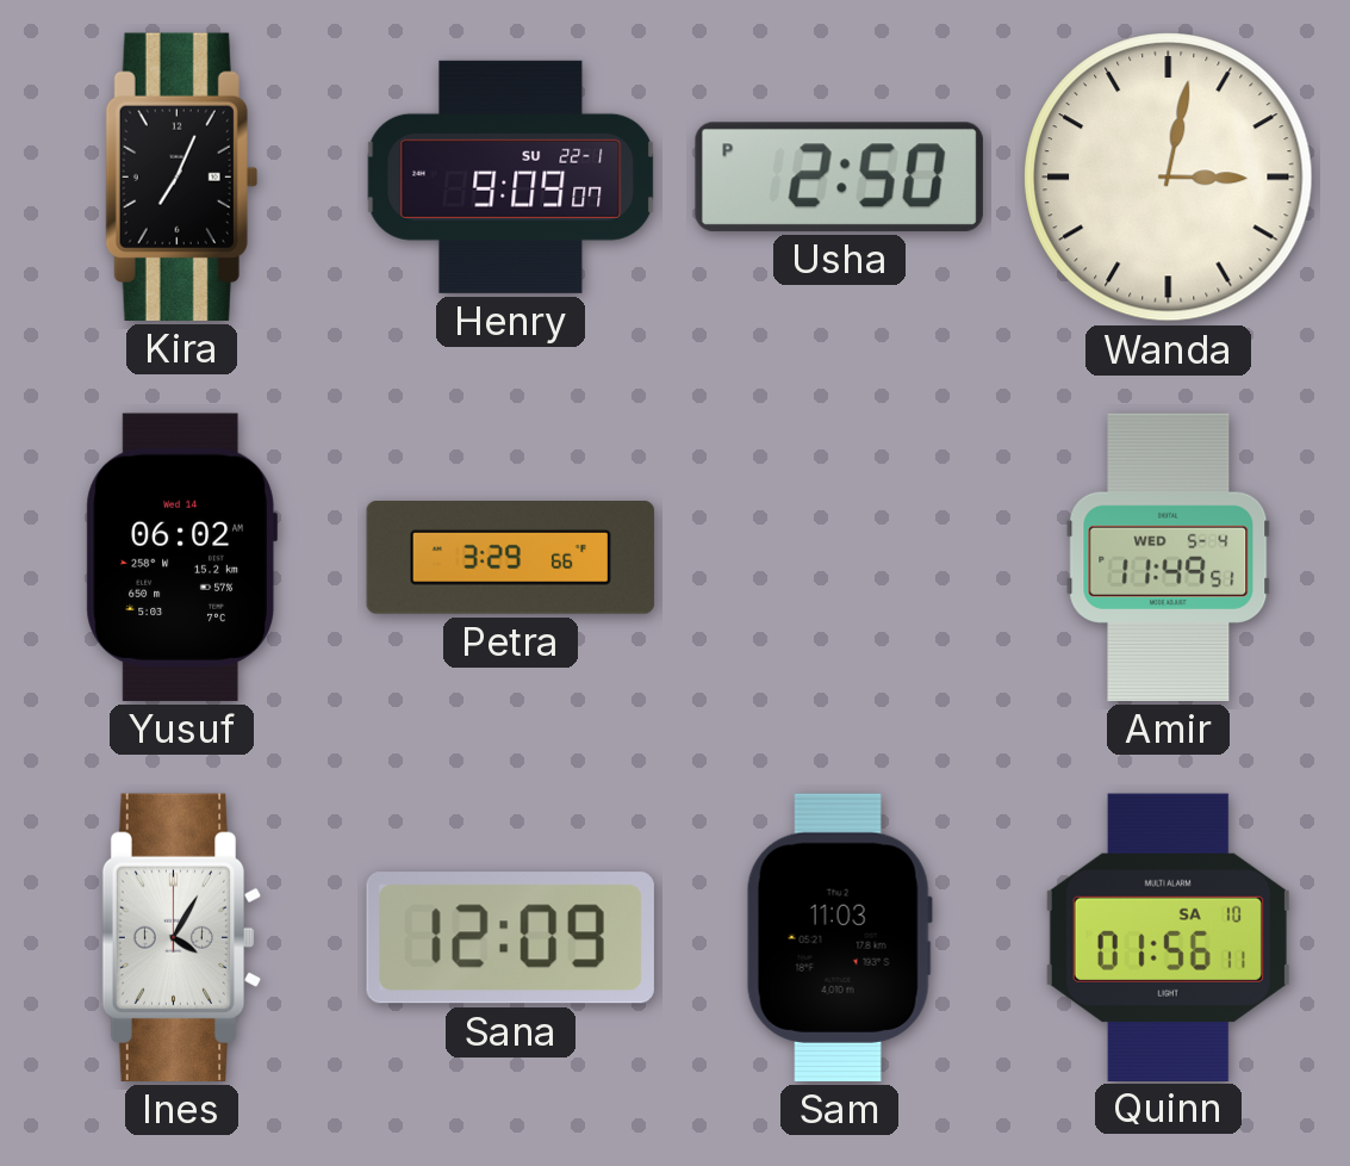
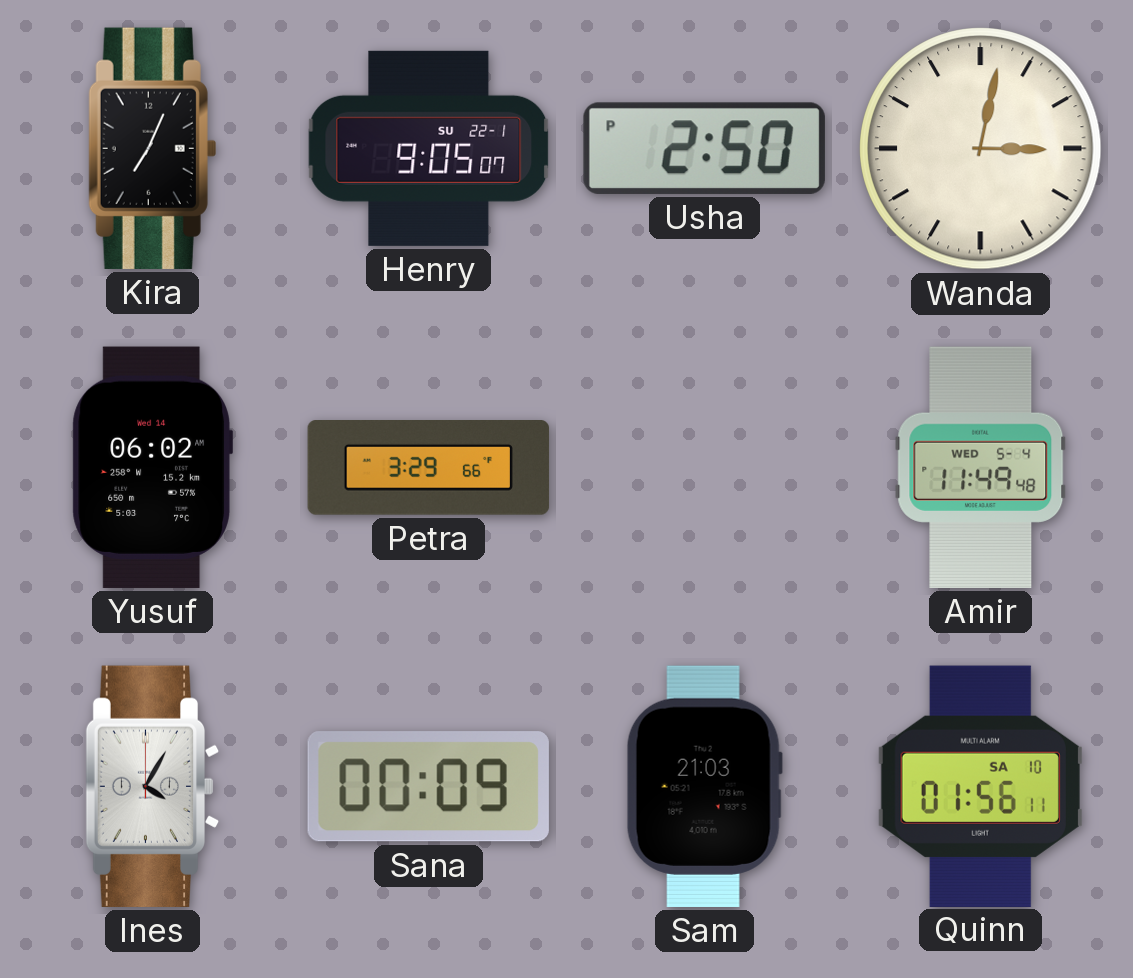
Henry: 9:09 -> 9:05
Amir: 11:49:51 -> 11:49:48
Sana: 12:09 -> 00:09
Sam: 11:03 -> 21:03
